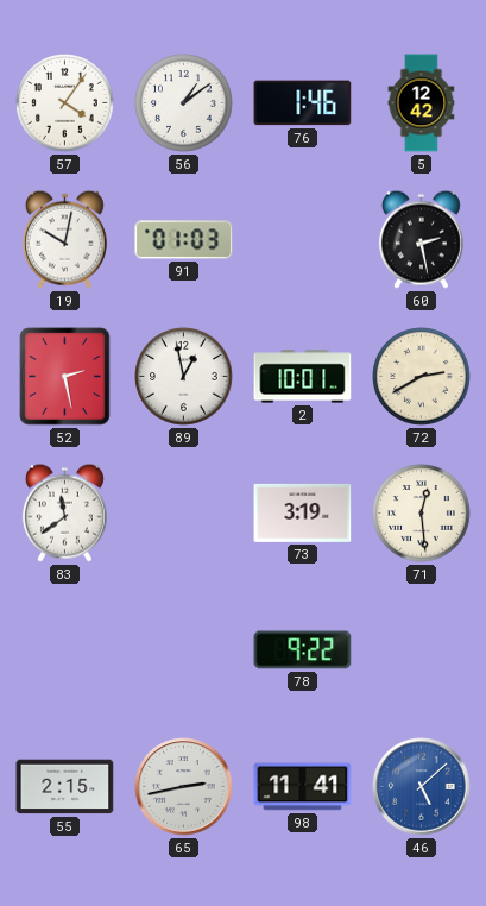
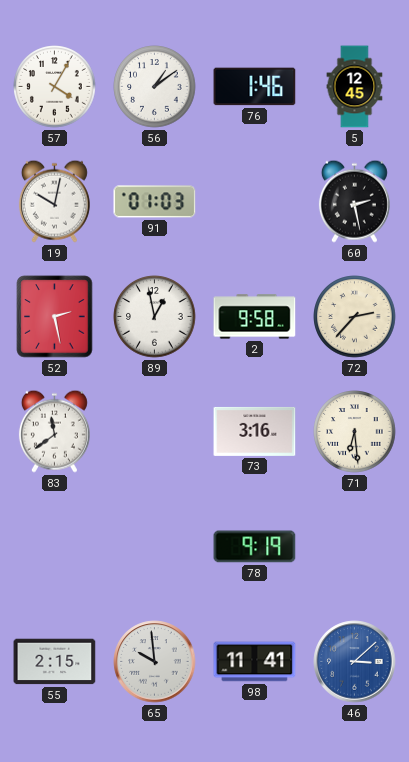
57: 4:06 -> 4:05
5: 12:42 -> 12:45
2: 10:01 -> 9:58
72: 2:40 -> 2:37
73: 3:19 -> 3:16
71: 12:29 -> 6:29
78: 9:22 -> 9:19
65: 2:43 -> 9:59
46: 5:08 -> 3:08
